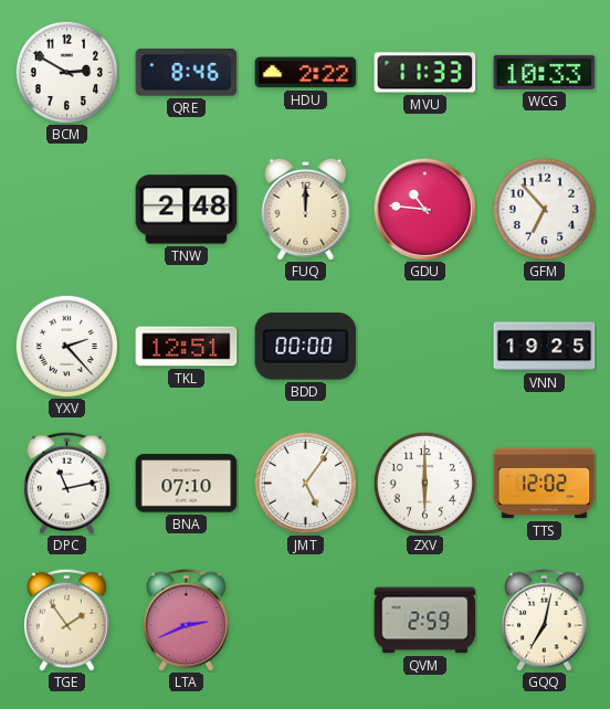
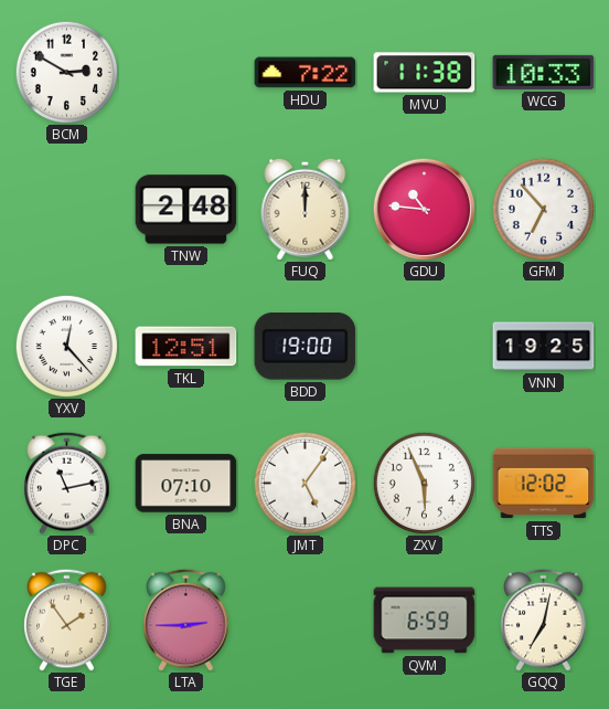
QRE: 8:46 -> none
HDU: 2:22 -> 7:22
MVU: 11:33 -> 11:38
YXV: 2:23 -> 12:23
BDD: 00:00 -> 19:00
ZXV: 6:00 -> 5:56
LTA: 2:41 -> 2:45
QVM: 2:59 -> 6:59
